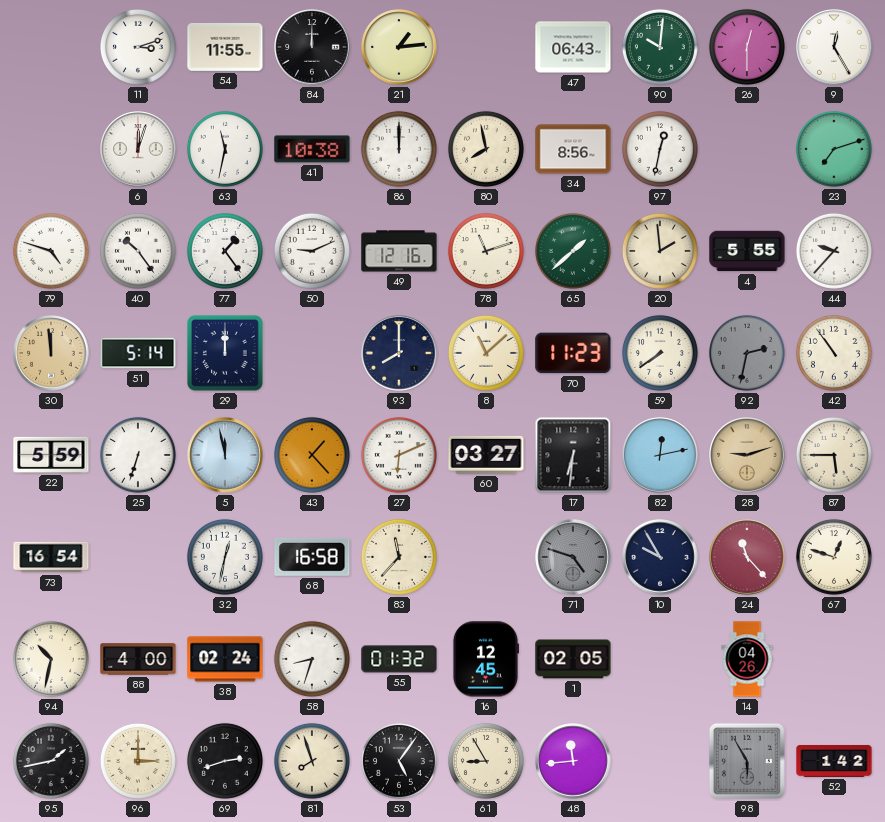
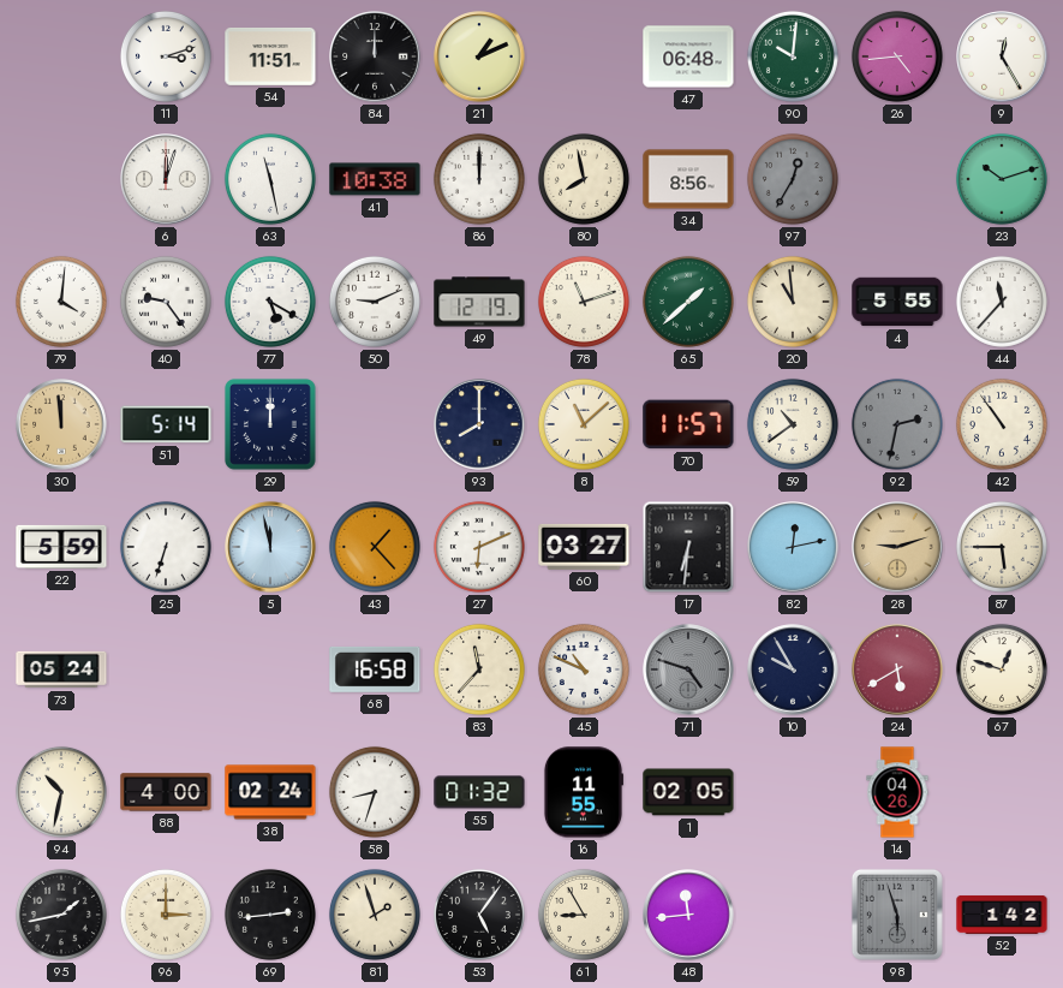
54: 11:55 -> 11:51
21: 1:14 -> 1:11
47: 06:43 -> 06:48
26: 12:30 -> 4:44
63: 11:32 -> 11:28
97: 12:32 -> 12:35
97 dial: white -> grey
23: 7:12 -> 10:12
79: 4:48 -> 4:01
40: 10:24 -> 9:24
77: 1:24 -> 5:20
49: 12:16 -> 12:19
20: 1:59 -> 10:59
44: 9:37 -> 11:37
70: 11:23 -> 11:57
59: 7:39 -> 10:39
73: 16:54 -> 05:24
32: 12:32 -> none
45: none -> 10:49
24: 11:23 -> 5:40
16: 12:45 -> 11:55
69: 2:42 -> 2:44
81: 7:57 -> 1:57
98: 5:55 -> 5:57
